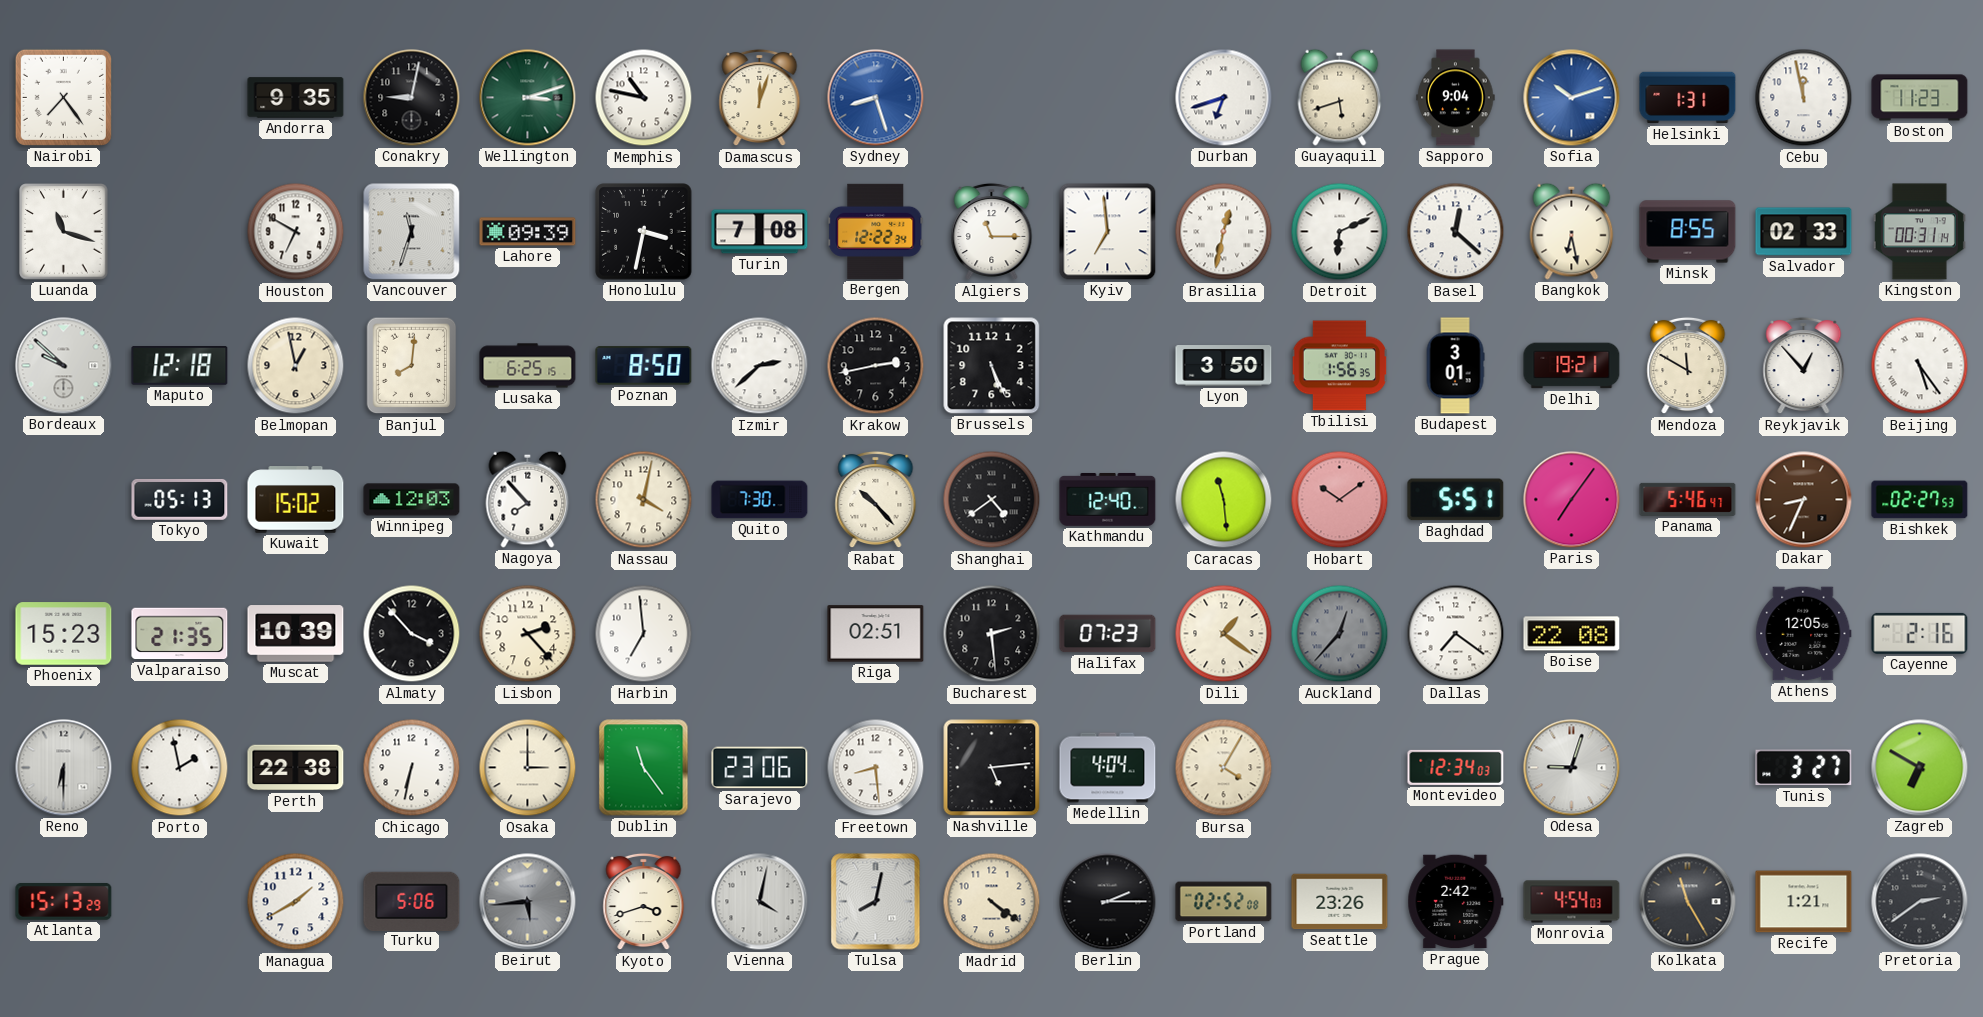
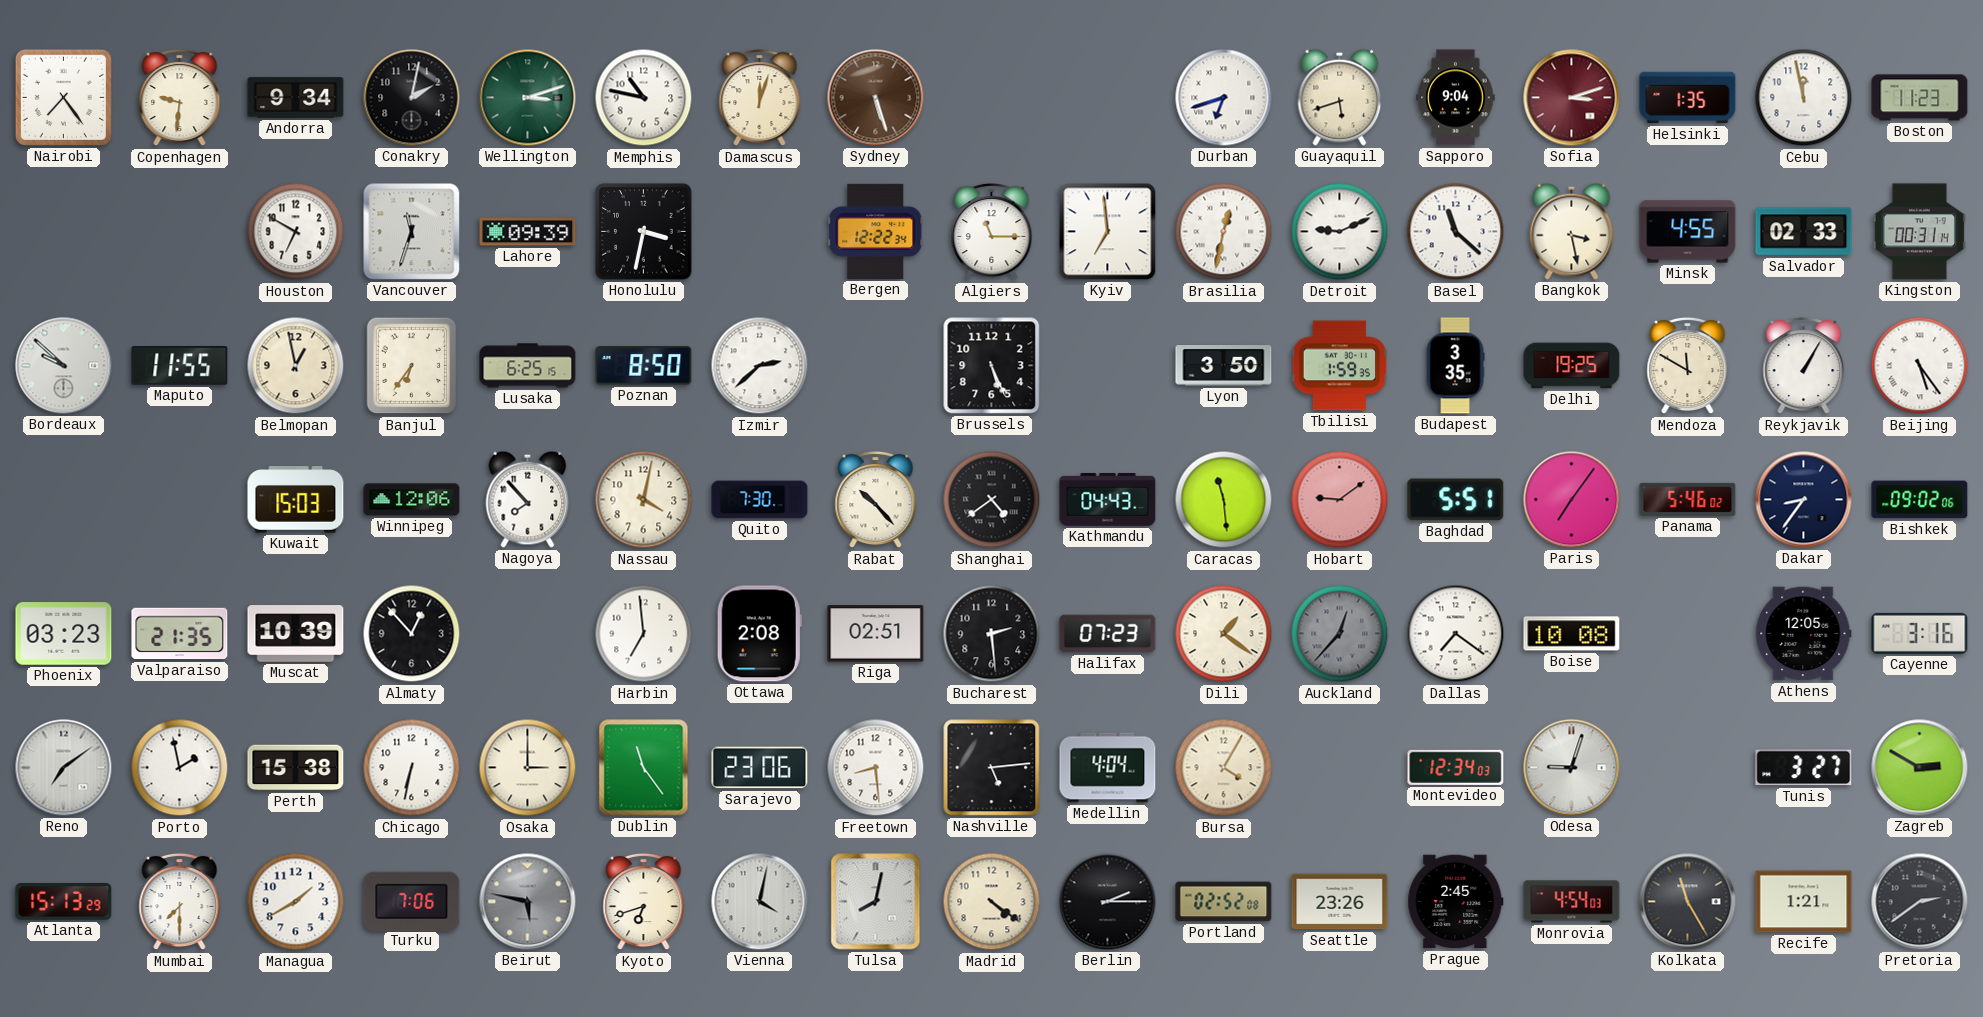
Copenhagen: none -> 9:31
Andorra: 9:35 -> 9:34
Conakry: 9:02 -> 2:02
Sydney: 8:27 -> 5:27
Sydney dial: blue -> brown
Sofia: 10:12 -> 3:12
Sofia dial: blue -> burgundy
Helsinki: 1:31 -> 1:35
Luanda: 11:18 -> none
Turin: 7:08 -> none
Detroit: 6:11 -> 9:11
Basel: 12:22 -> 11:22
Bangkok: 6:28 -> 3:28
Minsk: 8:55 -> 4:55
Maputo: 12:18 -> 11:55
Banjul: 8:01 -> 6:36
Krakow: 2:43 -> none
Tbilisi: 1:56 -> 1:59
Budapest: 3:01 -> 3:35
Delhi: 19:21 -> 19:25
Reykjavik: 12:53 -> 1:05
Tokyo: 05:13 -> none
Kuwait: 15:02 -> 15:03
Winnipeg: 12:03 -> 12:06
Kathmandu: 12:40 -> 04:43
Hobart: 10:09 -> 9:09
Panama: 5:46:47 -> 5:46:02
Dakar: 8:34 -> 8:36
Dakar dial: brown -> navy
Bishkek: 02:27 -> 09:02
Phoenix: 15:23 -> 03:23
Almaty: 3:53 -> 12:53
Lisbon: 2:23 -> none
Ottawa: none -> 2:08
Boise: 22:08 -> 10:08
Cayenne: 2:16 -> 3:16
Reno: 6:30 -> 7:09
Perth: 22:38 -> 15:38
Zagreb: 6:50 -> 2:50
Mumbai: none -> 7:30
Turku: 5:06 -> 7:06
Beirut: 5:44 -> 5:47
Kyoto: 3:42 -> 6:42
Prague: 2:42 -> 2:45
